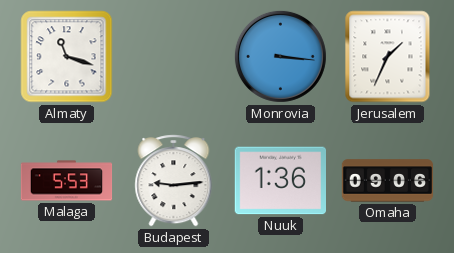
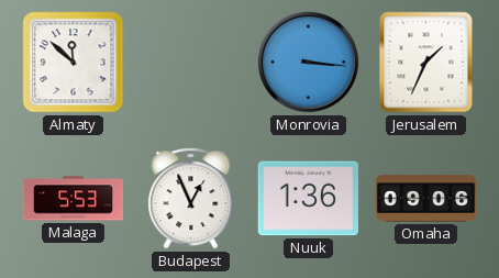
Almaty: 11:18 -> 11:52
Budapest: 9:14 -> 12:56
